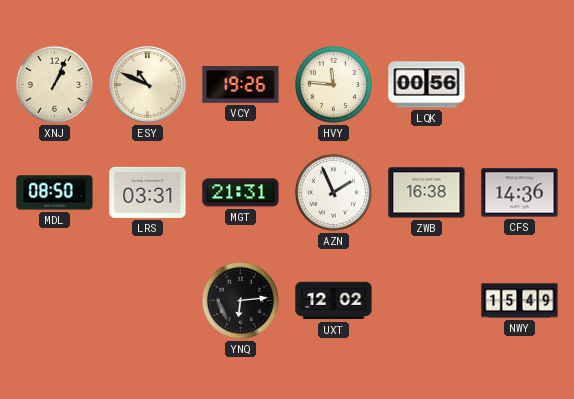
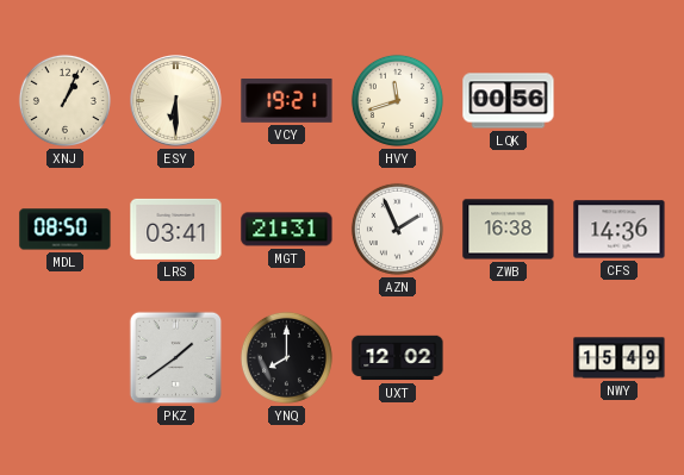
ESY: 10:49 -> 6:30
VCY: 19:26 -> 19:21
HVY: 11:46 -> 11:42
LRS: 03:31 -> 03:41
PKZ: none -> 1:39
YNQ: 6:14 -> 8:00
